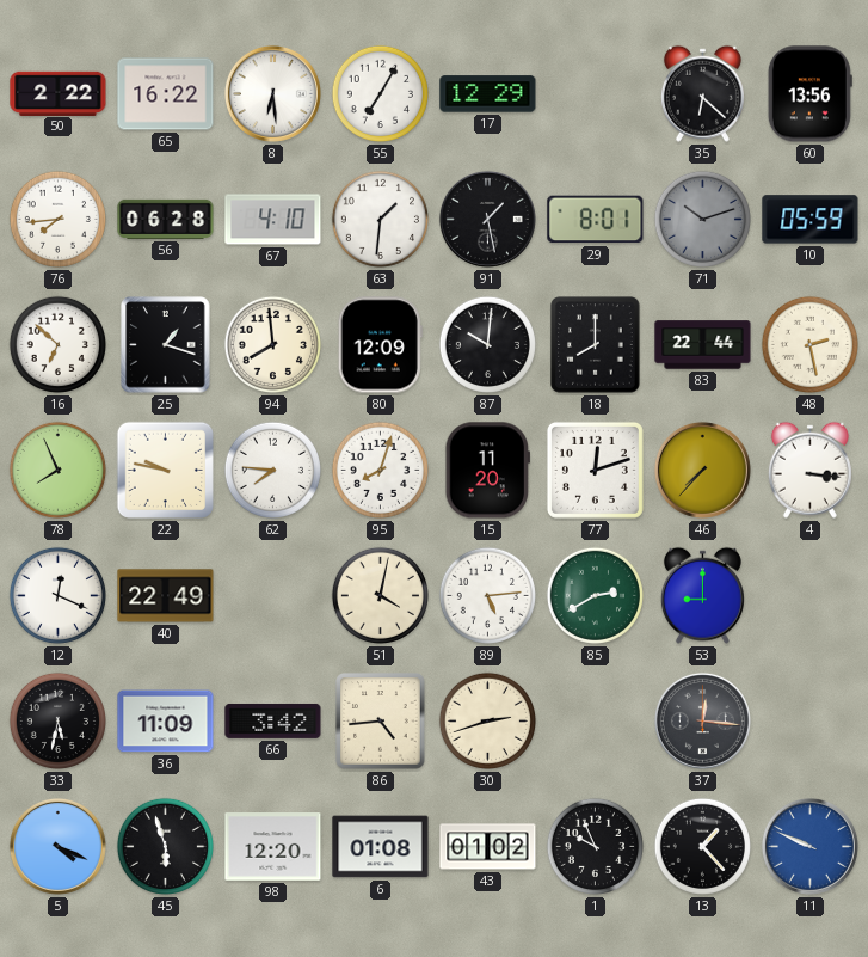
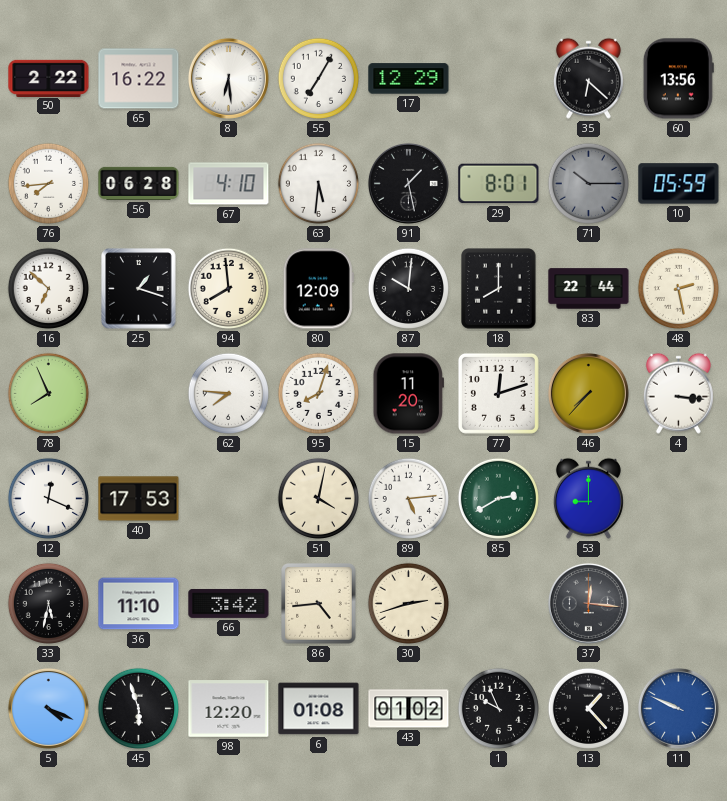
63: 1:31 -> 5:31
71: 10:12 -> 10:15
22: 9:47 -> none
40: 22:49 -> 17:53
36: 11:09 -> 11:10
